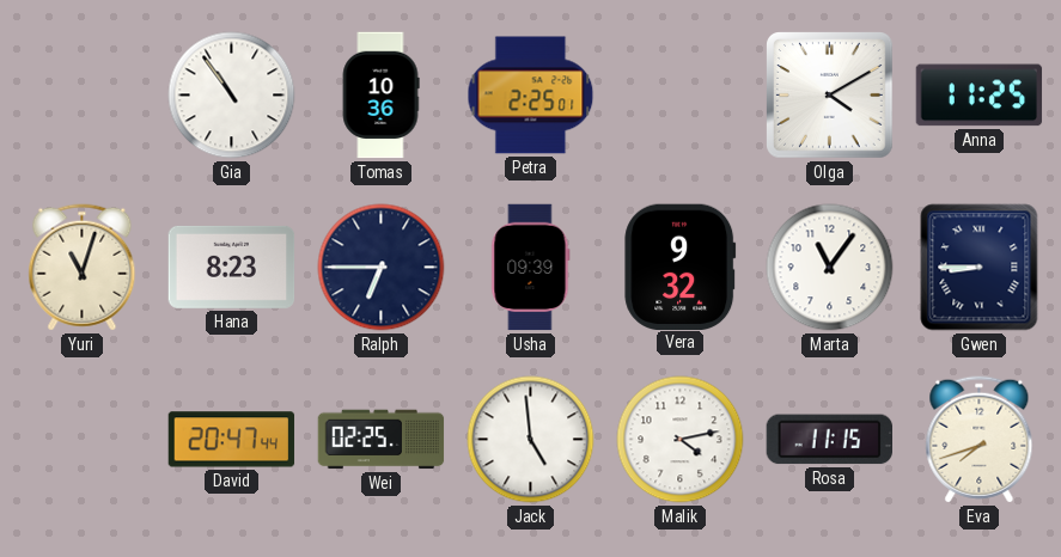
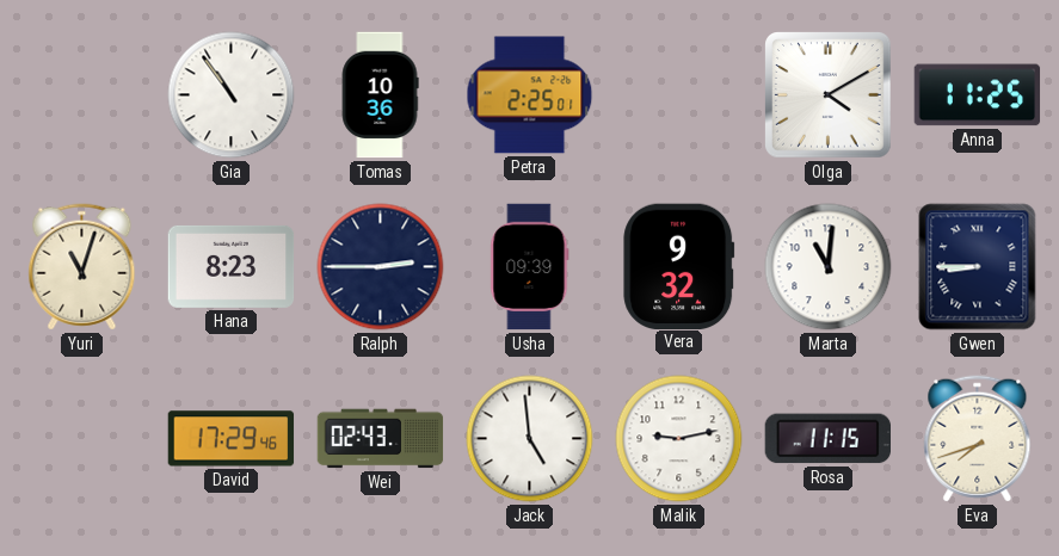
Ralph: 6:45 -> 2:45
Marta: 11:06 -> 11:01
David: 20:47 -> 17:29
Wei: 02:25 -> 02:43
Malik: 4:13 -> 9:13
